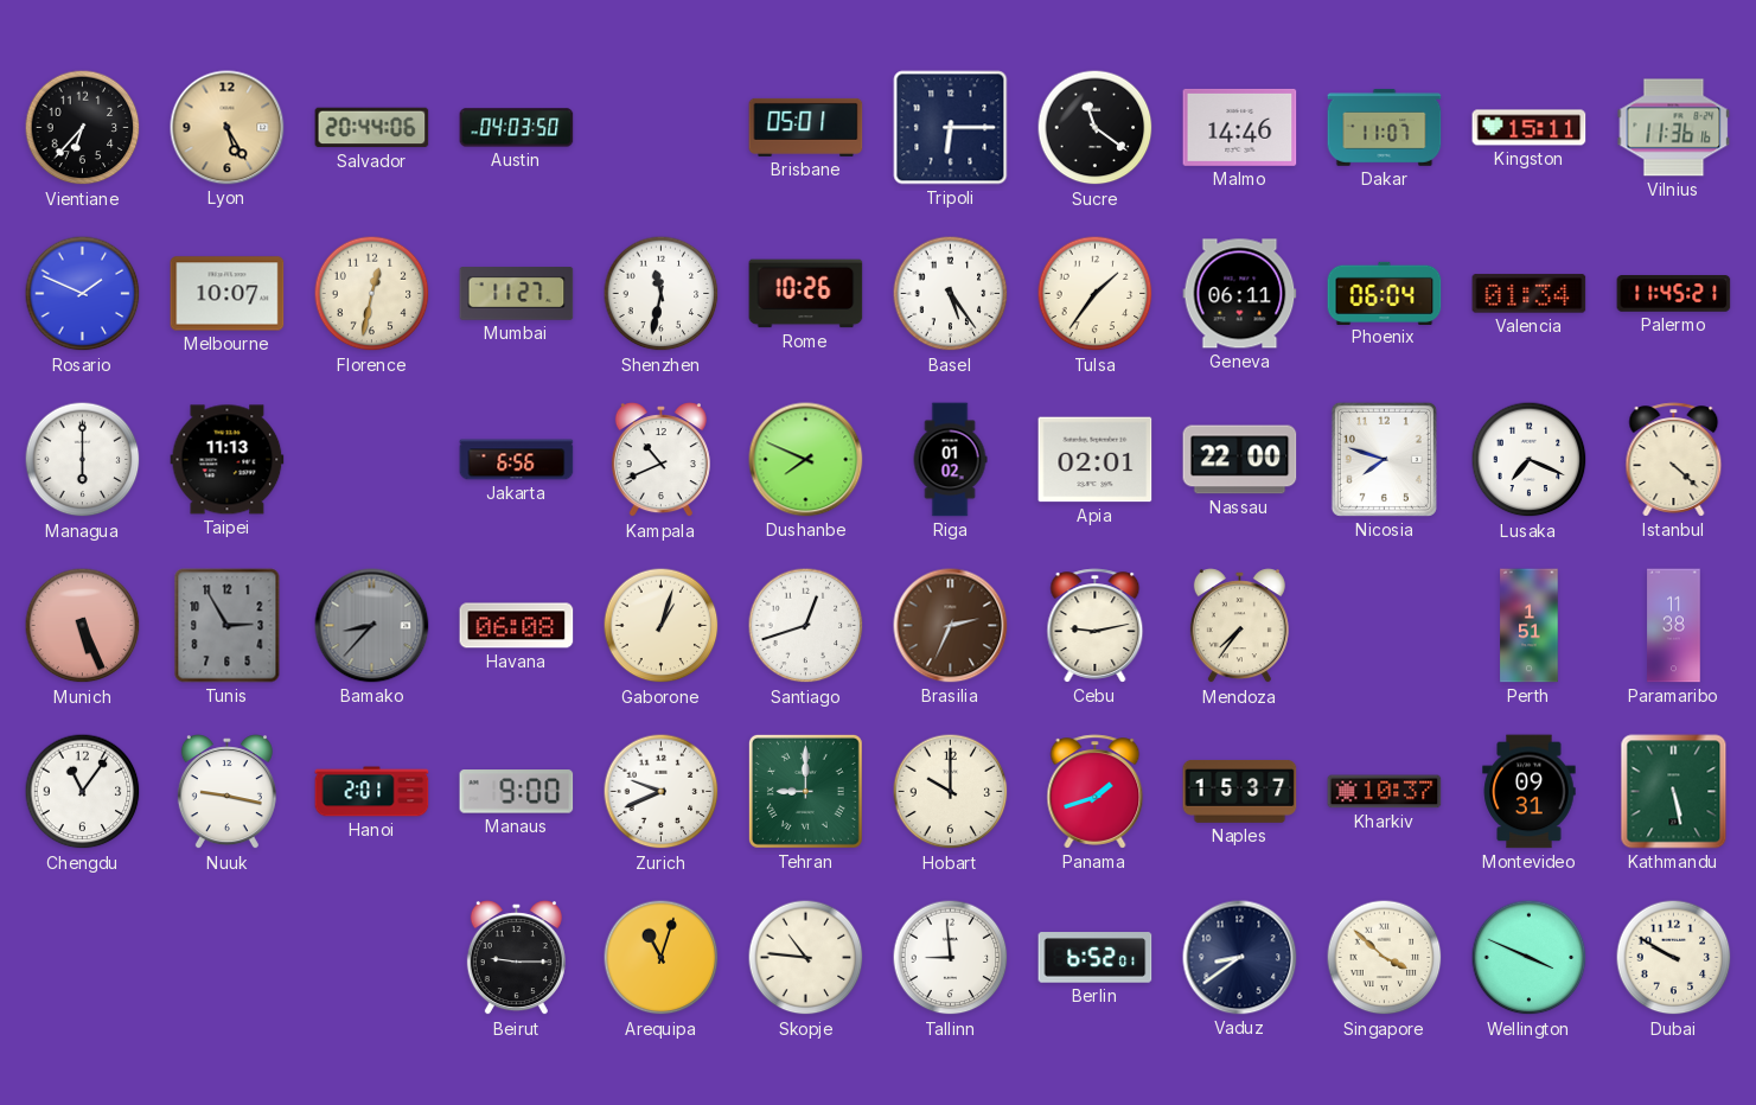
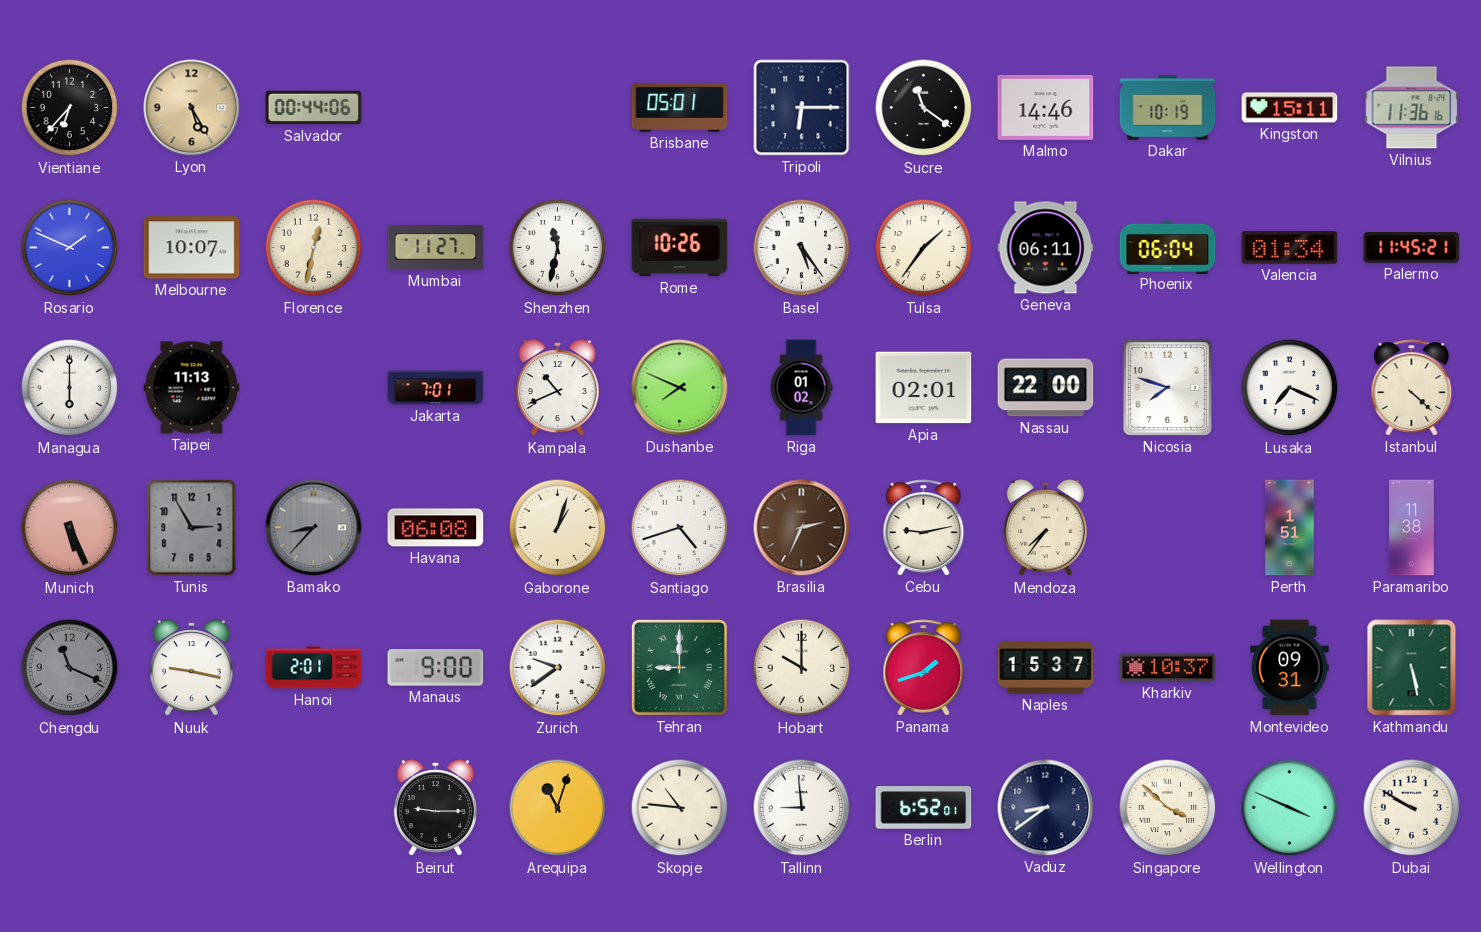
Salvador: 20:44 -> 00:44
Austin: 04:03 -> none
Dakar: 11:07 -> 10:19
Jakarta: 6:56 -> 7:01
Santiago: 12:42 -> 4:42
Chengdu: 11:06 -> 11:19
Chengdu dial: white -> grey
Zurich: 9:41 -> 9:39
